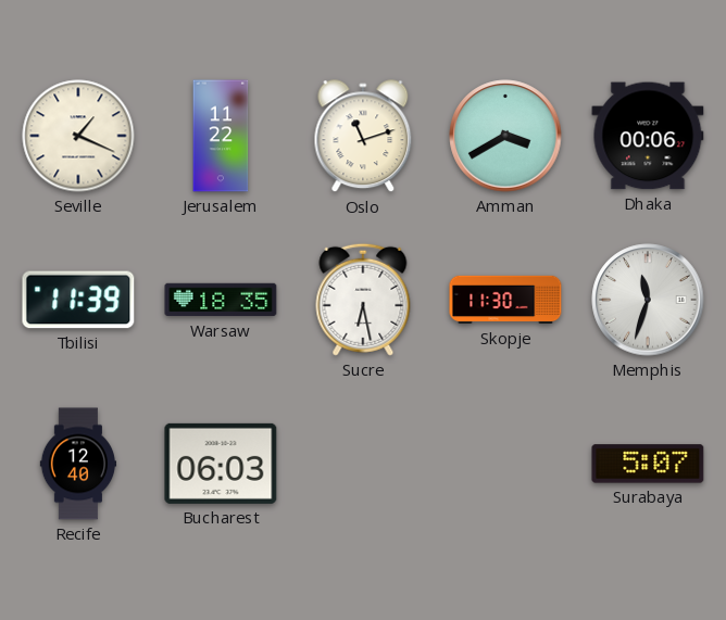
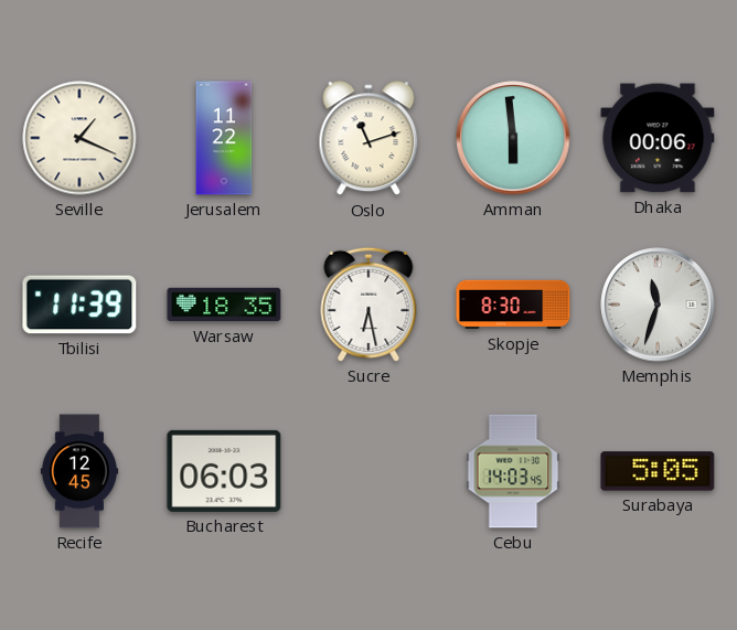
Amman: 3:40 -> 5:59
Skopje: 11:30 -> 8:30
Recife: 12:40 -> 12:45
Cebu: none -> 14:03
Surabaya: 5:07 -> 5:05
